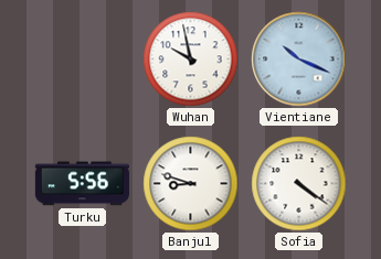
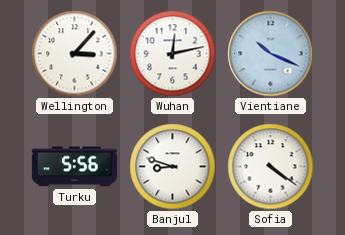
Wellington: none -> 3:07
Wuhan: 9:58 -> 12:13
